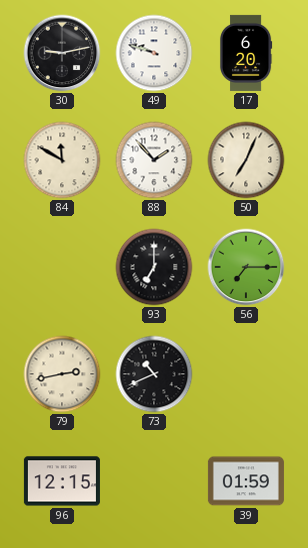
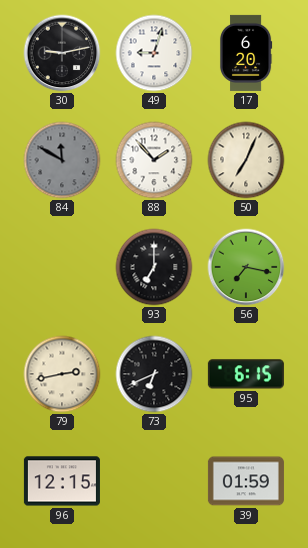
49: 9:48 -> 9:03
84 dial: cream -> grey
56: 7:15 -> 7:17
73: 10:41 -> 6:41
95: none -> 6:15
